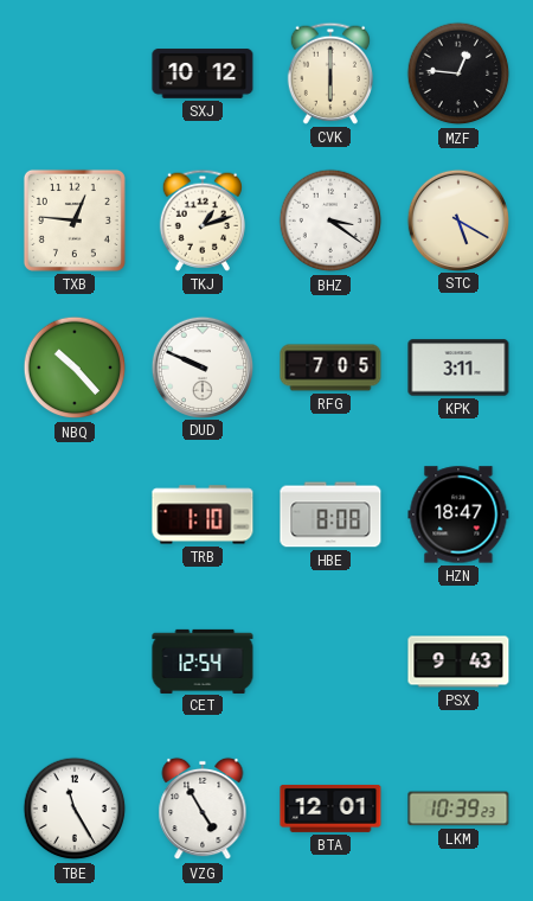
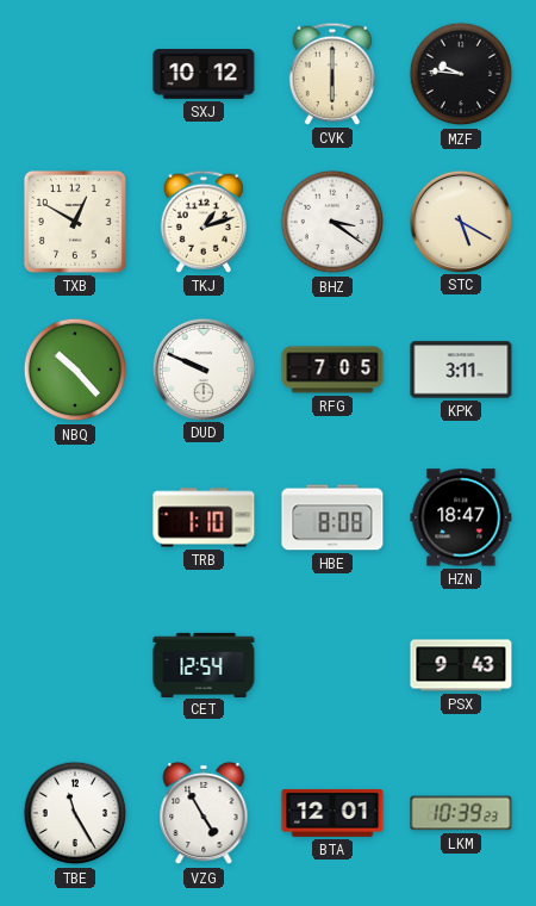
MZF: 12:46 -> 9:46
TXB: 12:46 -> 12:50
